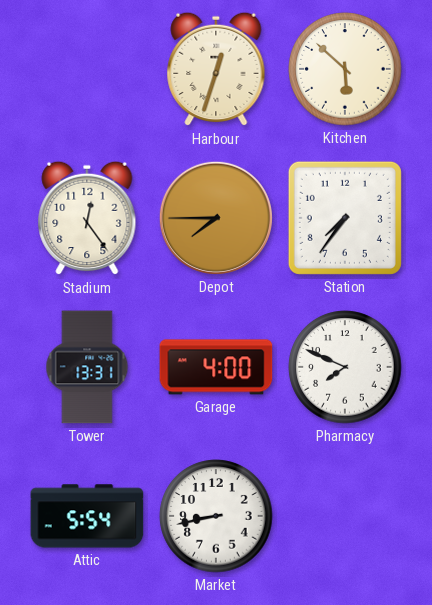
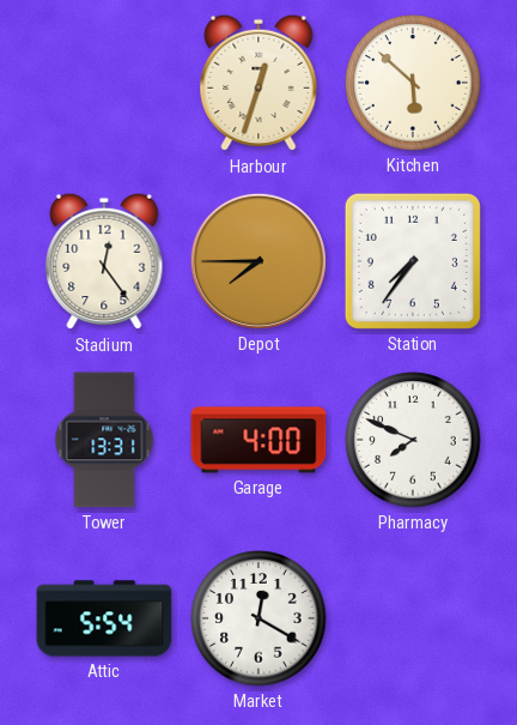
Market: 8:43 -> 12:20
